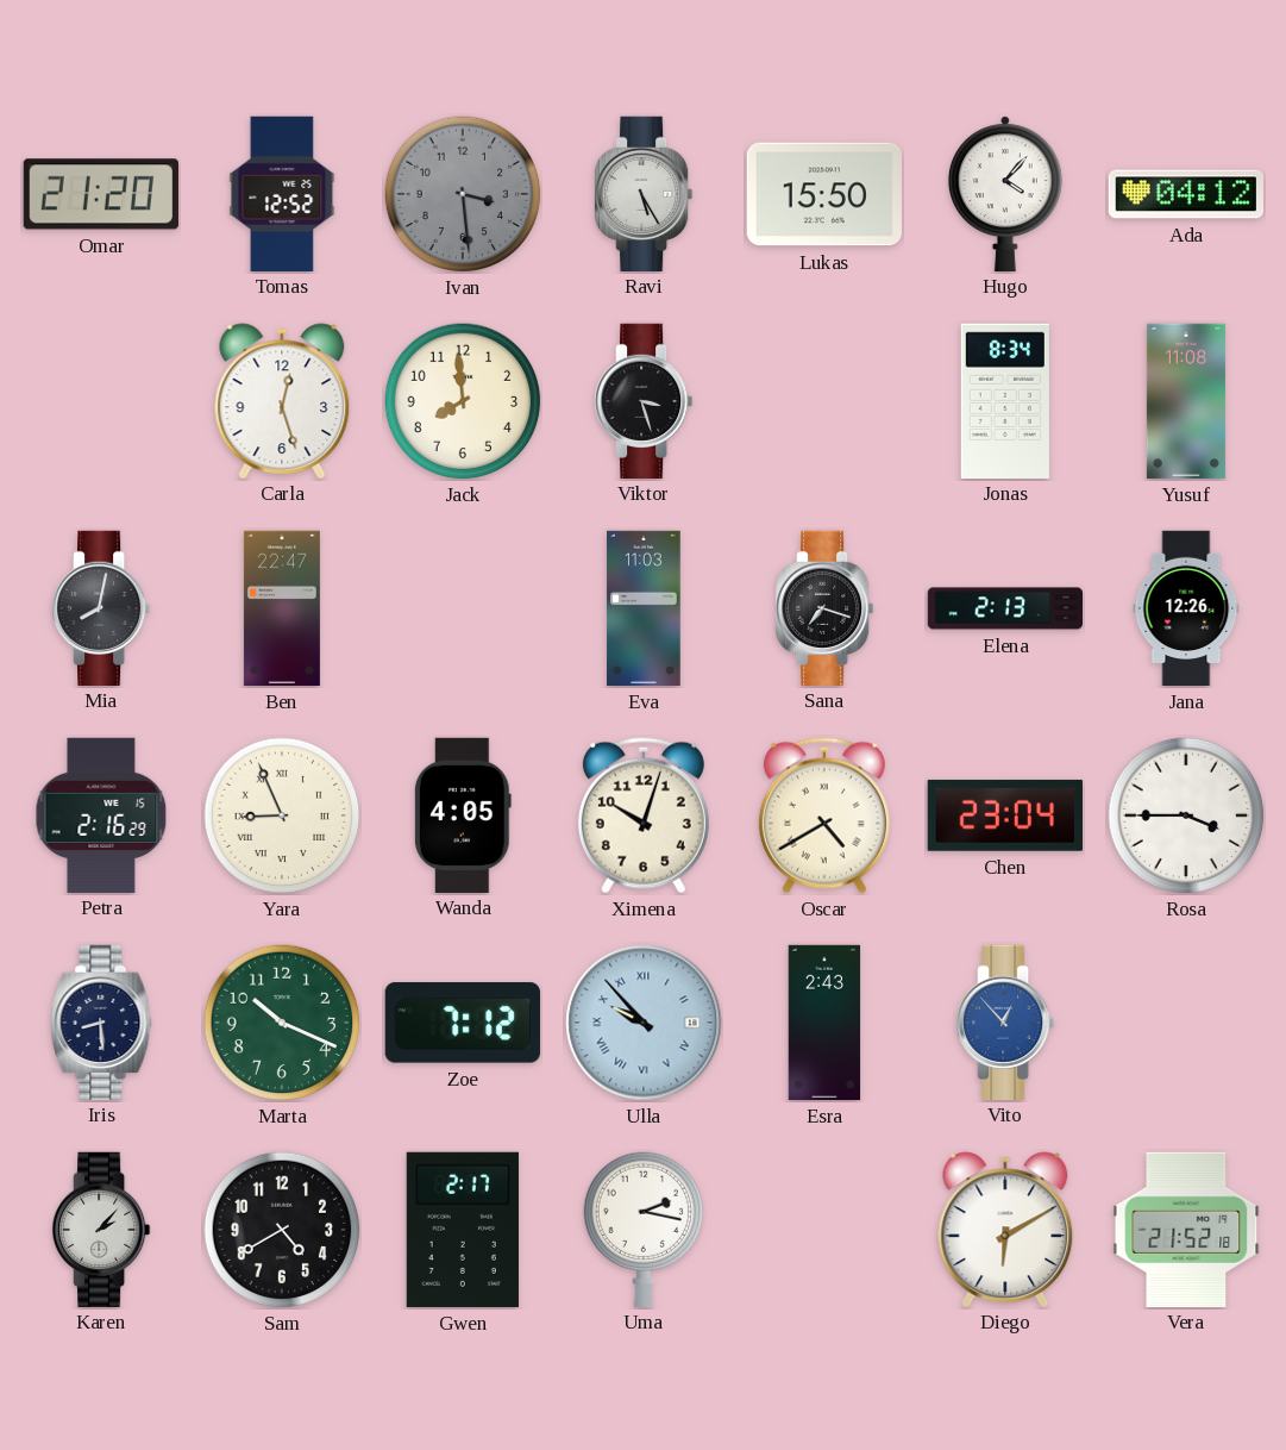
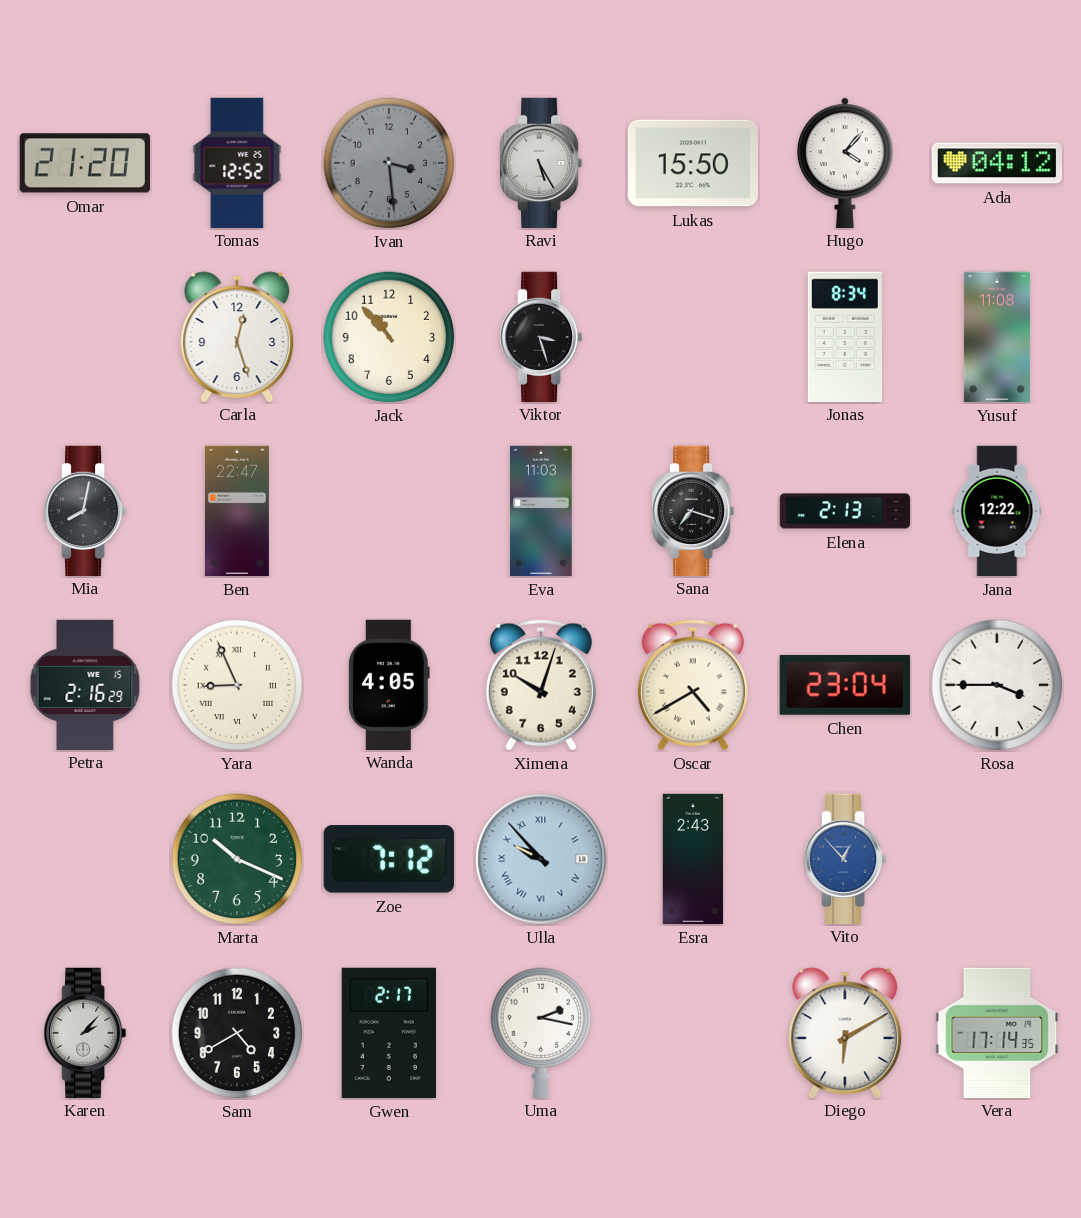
Jack: 7:59 -> 10:53
Jana: 12:26 -> 12:22
Iris: 8:29 -> none
Vera: 21:52 -> 17:14
